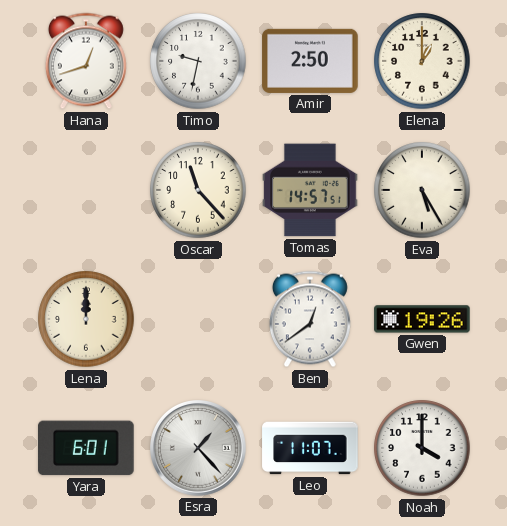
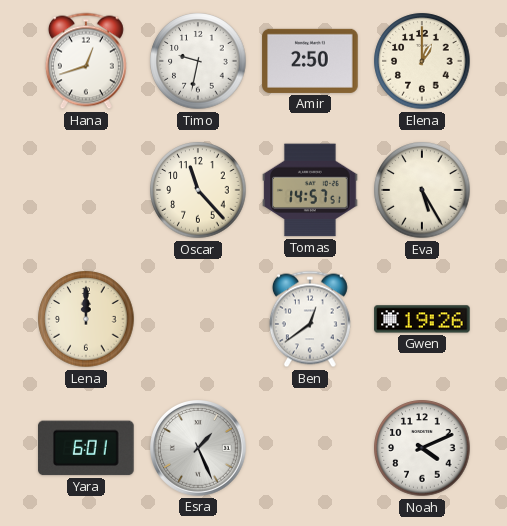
Esra: 1:23 -> 1:26
Leo: 11:07 -> none
Noah: 4:00 -> 4:11
